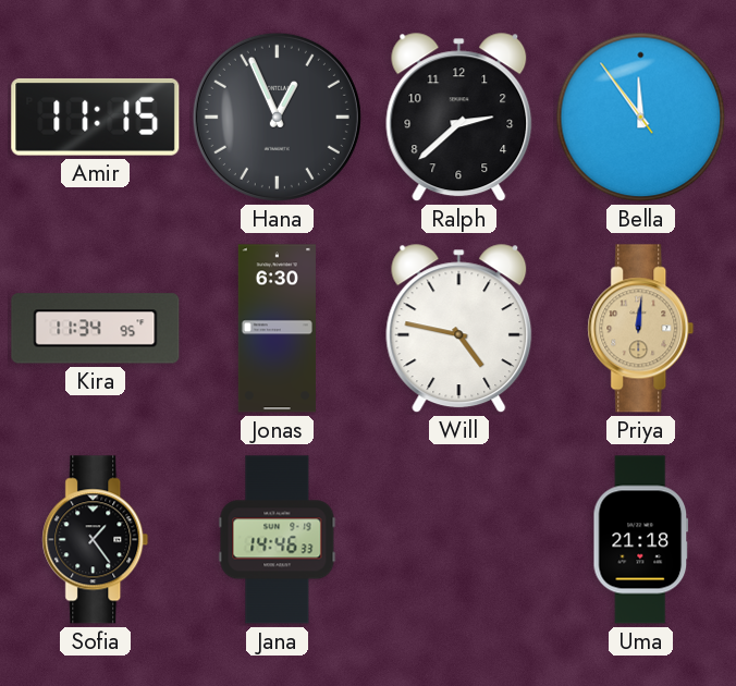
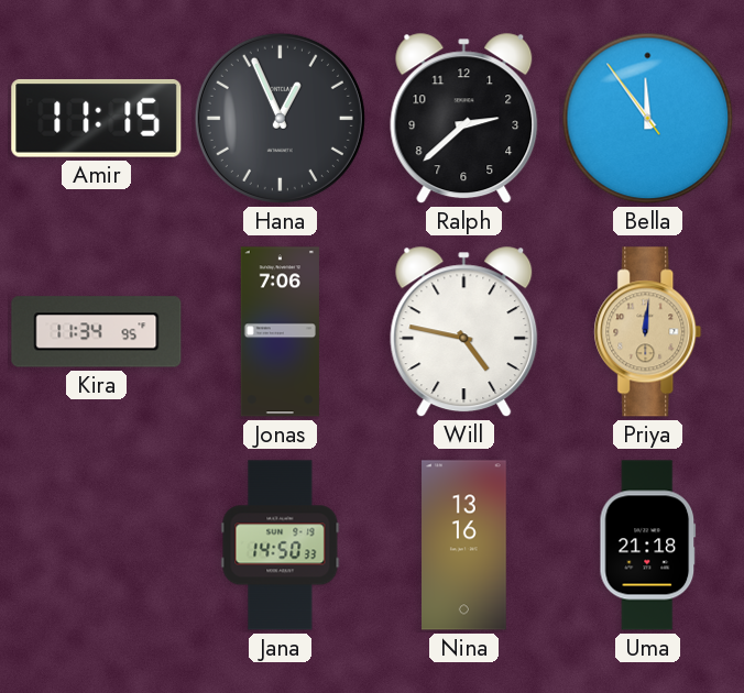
Jonas: 6:30 -> 7:06
Sofia: 1:24 -> none
Jana: 14:46 -> 14:50
Nina: none -> 13:16
